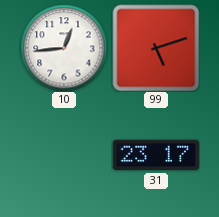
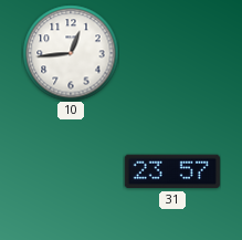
99: 5:12 -> none
31: 23:17 -> 23:57
